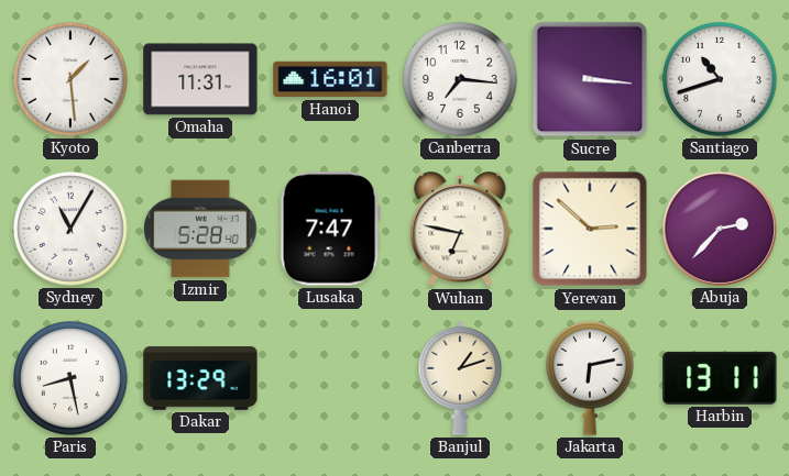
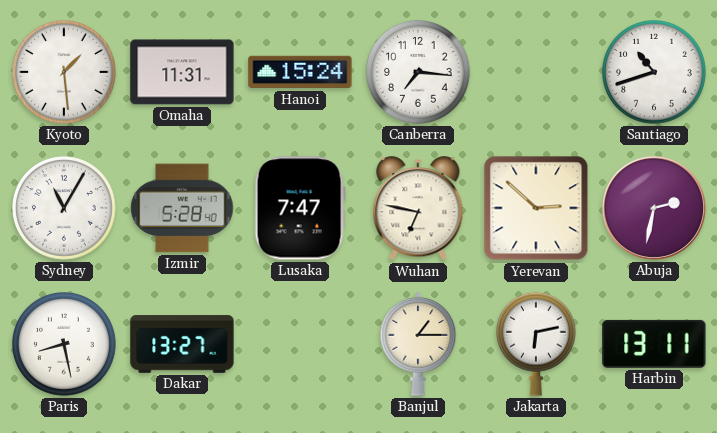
Hanoi: 16:01 -> 15:24
Sucre: 3:16 -> none
Abuja: 2:37 -> 2:32
Dakar: 13:29 -> 13:27
Banjul: 1:12 -> 1:15
